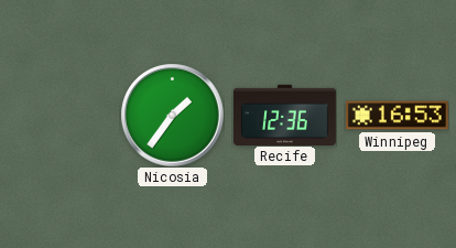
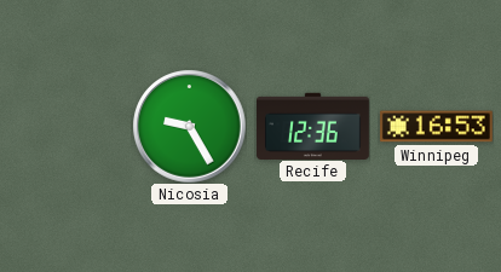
Nicosia: 1:36 -> 9:25
